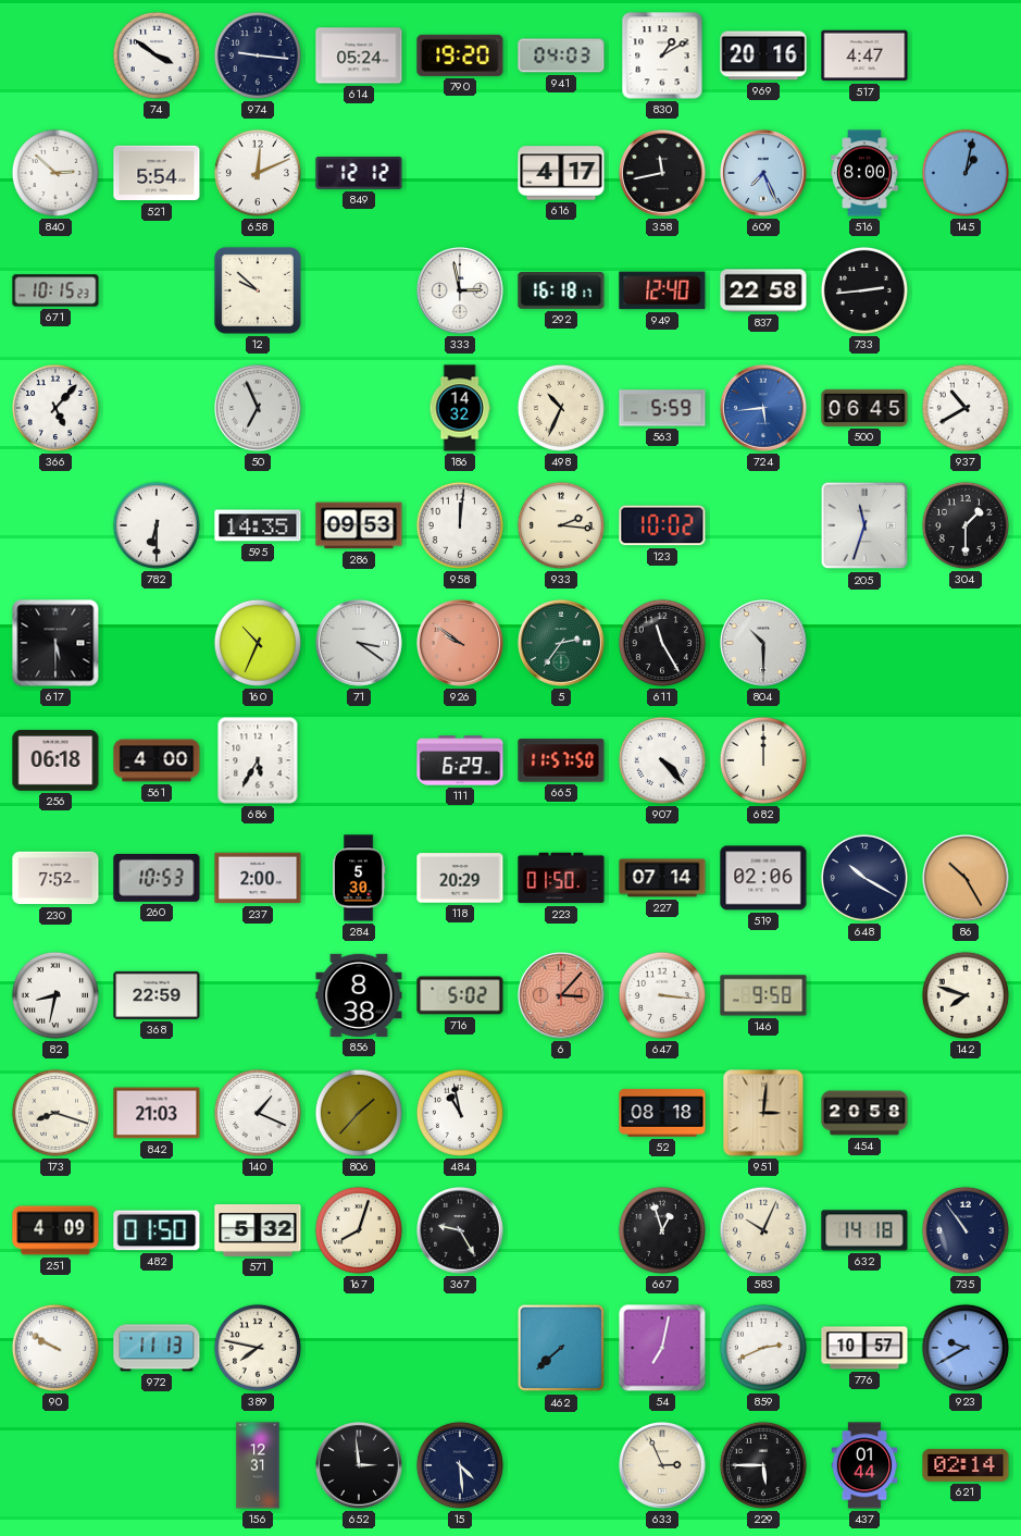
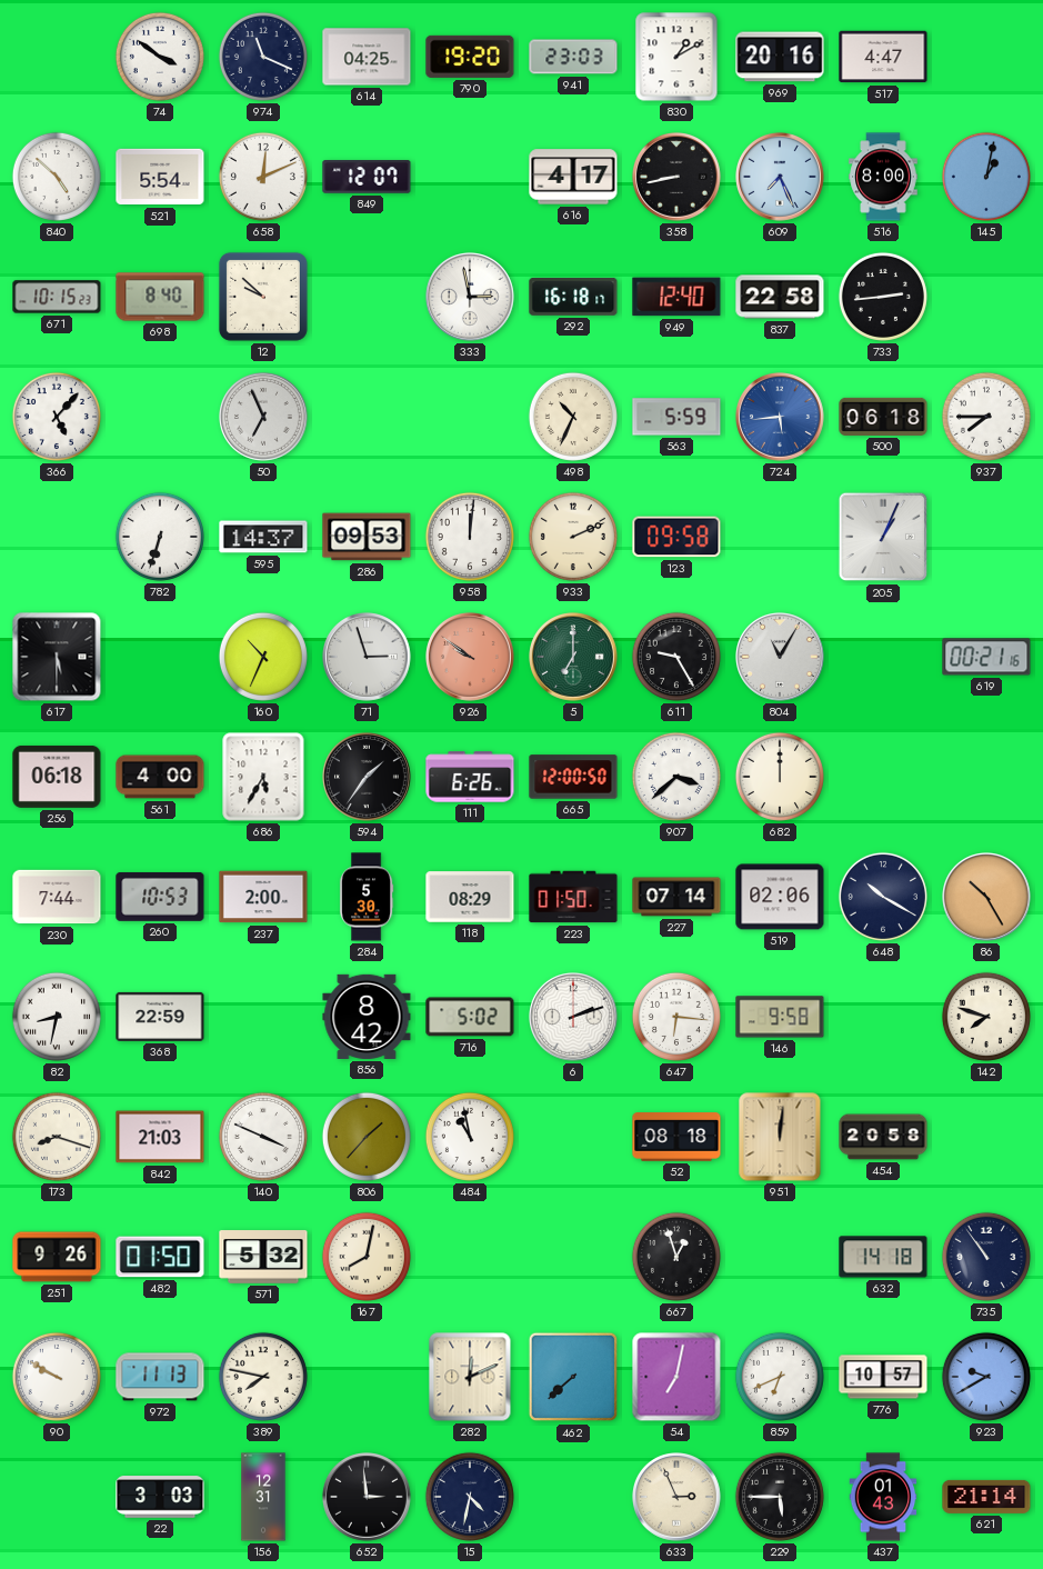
974: 9:16 -> 11:19
614: 05:24 -> 04:25
941: 04:03 -> 23:03
840: 2:52 -> 4:52
849: 12:12 -> 12:07
358: 11:43 -> 8:43
698: none -> 8:40
186: 14:32 -> none
500: 06:45 -> 06:18
937: 10:40 -> 7:45
782: 6:30 -> 6:33
595: 14:35 -> 14:37
933: 2:16 -> 2:11
123: 10:02 -> 09:58
205: 11:33 -> 1:04
304: 1:30 -> none
71: 3:21 -> 2:57
5: 2:36 -> 7:00
611: 11:25 -> 9:25
804: 10:30 -> 11:05
619: none -> 00:21
594: none -> 1:36
111: 6:29 -> 6:26
665: 11:57 -> 12:00
907: 4:23 -> 3:38
230: 7:52 -> 7:44
118: 20:29 -> 08:29
856: 8:38 -> 8:42
6: 3:07 -> 2:12
6 dial: salmon -> white
647: 3:16 -> 6:16
140: 1:19 -> 3:49
951: 3:01 -> 12:01
251: 4:09 -> 9:26
167: 8:03 -> 8:02
367: 9:25 -> none
583: 10:04 -> none
282: none -> 12:11
859: 2:41 -> 6:41
22: none -> 3:03
15: 4:29 -> 4:32
437: 01:44 -> 01:43
621: 02:14 -> 21:14
